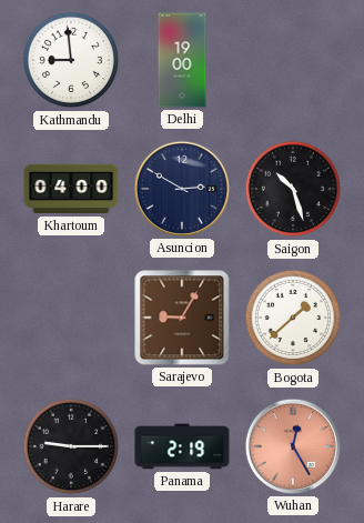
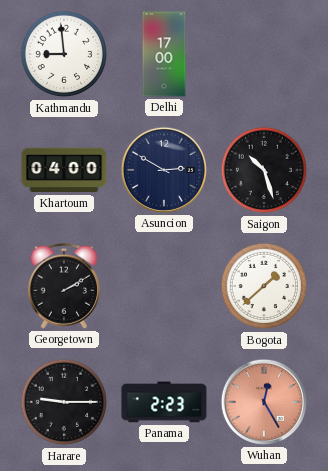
Delhi: 19:00 -> 17:00
Georgetown: none -> 2:10
Sarajevo: 9:05 -> none
Panama: 2:19 -> 2:23
